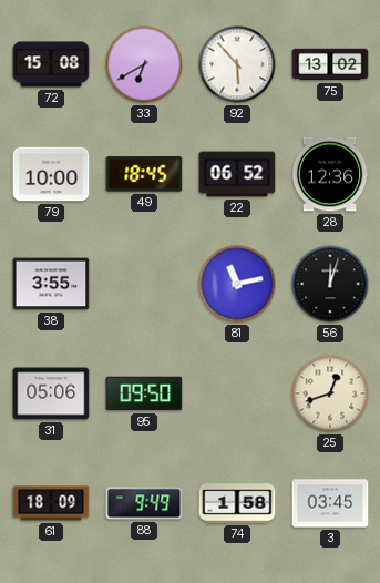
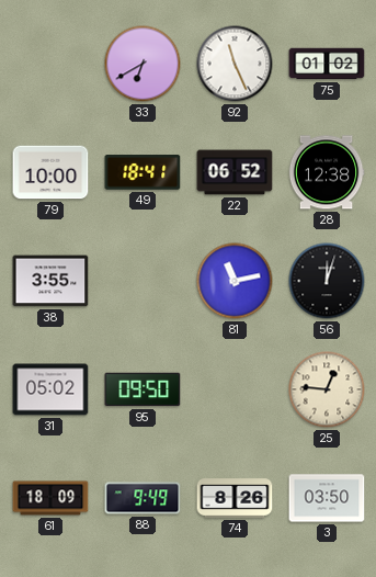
72: 15:08 -> none
92: 5:53 -> 11:26
75: 13:02 -> 01:02
49: 18:45 -> 18:41
28: 12:36 -> 12:38
31: 05:06 -> 05:02
25: 12:42 -> 12:46
74: 1:58 -> 8:26
3: 03:45 -> 03:50
